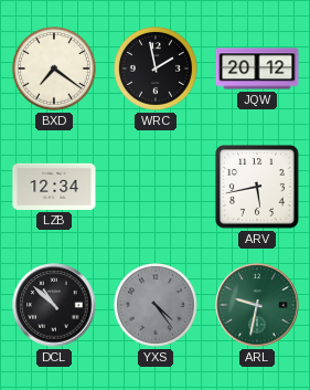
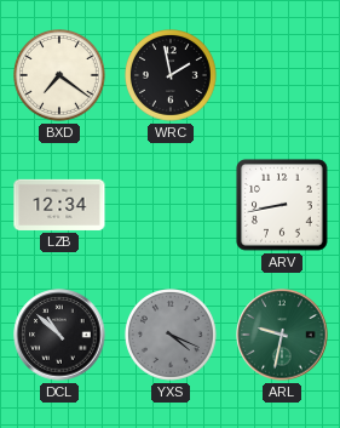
JQW: 20:12 -> none
ARV: 5:43 -> 8:43
YXS: 4:24 -> 4:19
